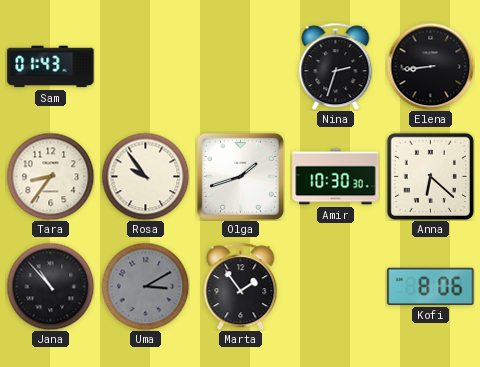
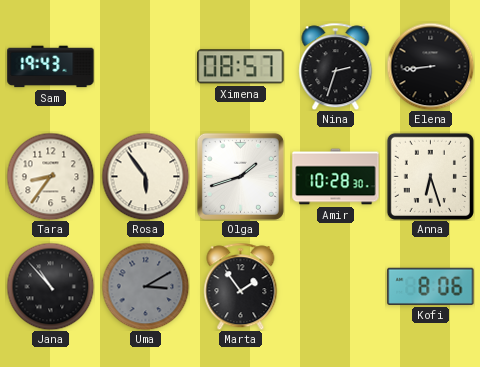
Sam: 01:43 -> 19:43
Ximena: none -> 08:57
Rosa: 9:54 -> 5:54
Amir: 10:30 -> 10:28
Anna: 6:22 -> 6:27
